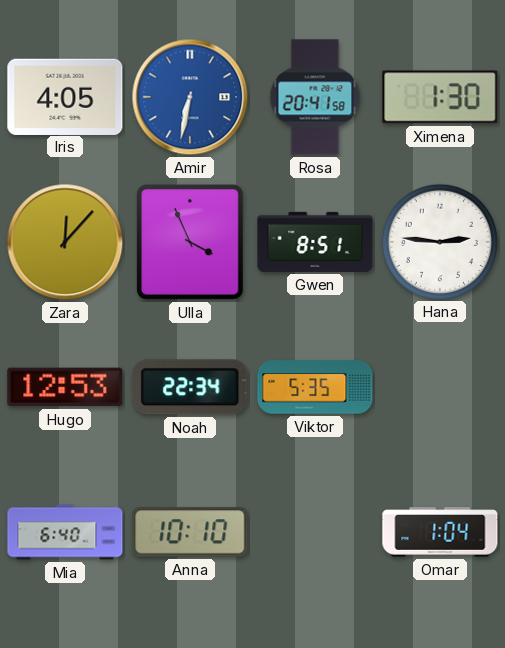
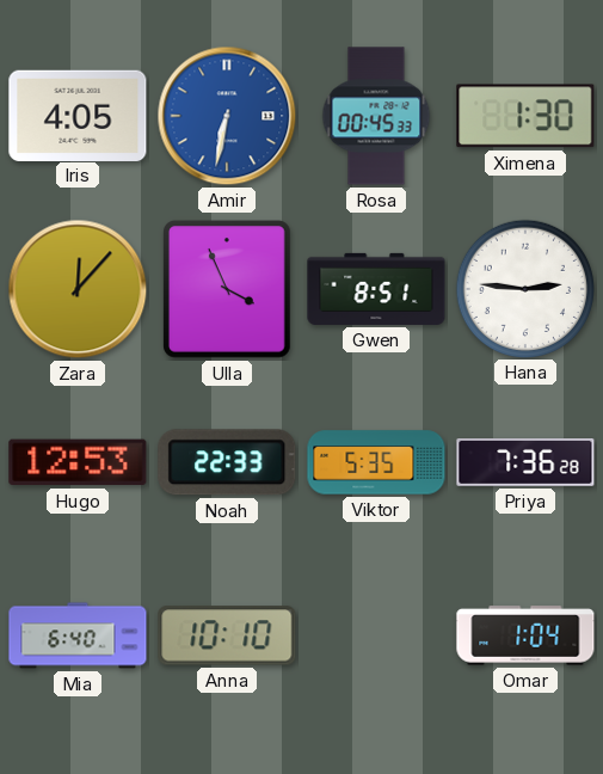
Rosa: 20:41 -> 00:45
Noah: 22:34 -> 22:33
Priya: none -> 7:36
